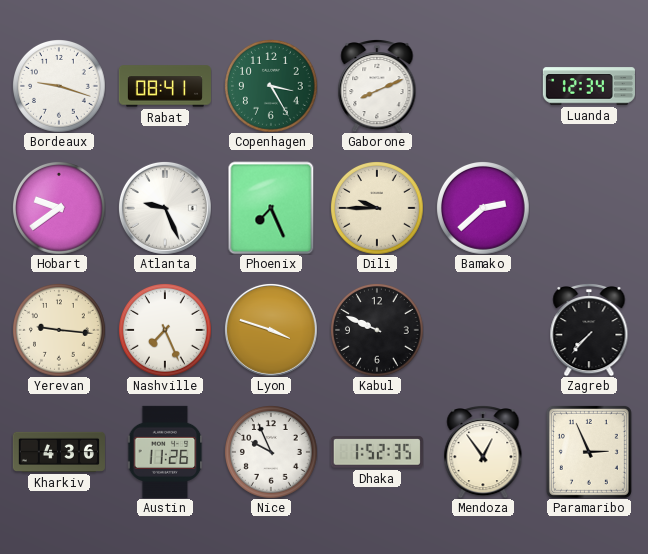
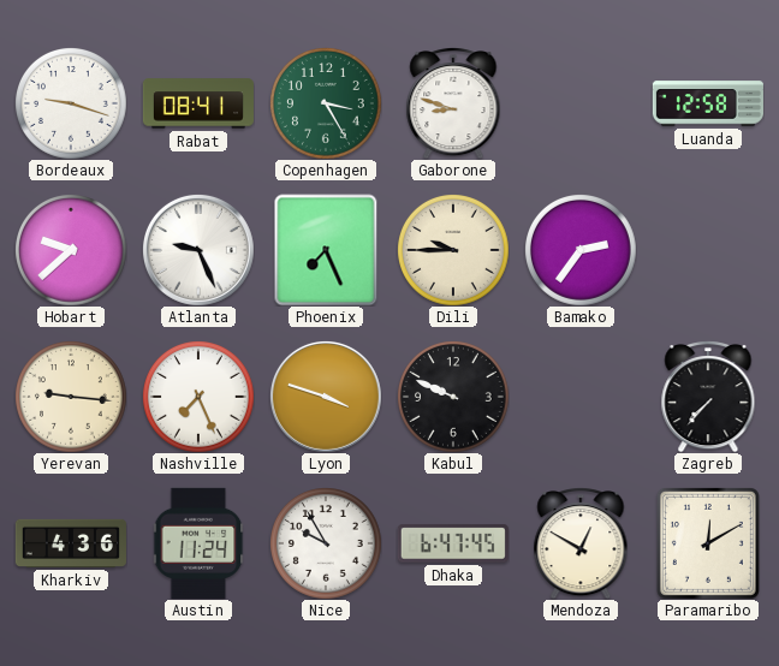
Gaborone: 8:11 -> 8:48
Luanda: 12:34 -> 12:58
Hobart: 9:39 -> 9:38
Bamako: 2:38 -> 2:36
Austin: 11:26 -> 11:24
Nice: 9:56 -> 9:55
Dhaka: 1:52 -> 6:47
Mendoza: 12:54 -> 12:50
Paramaribo: 2:56 -> 12:10
